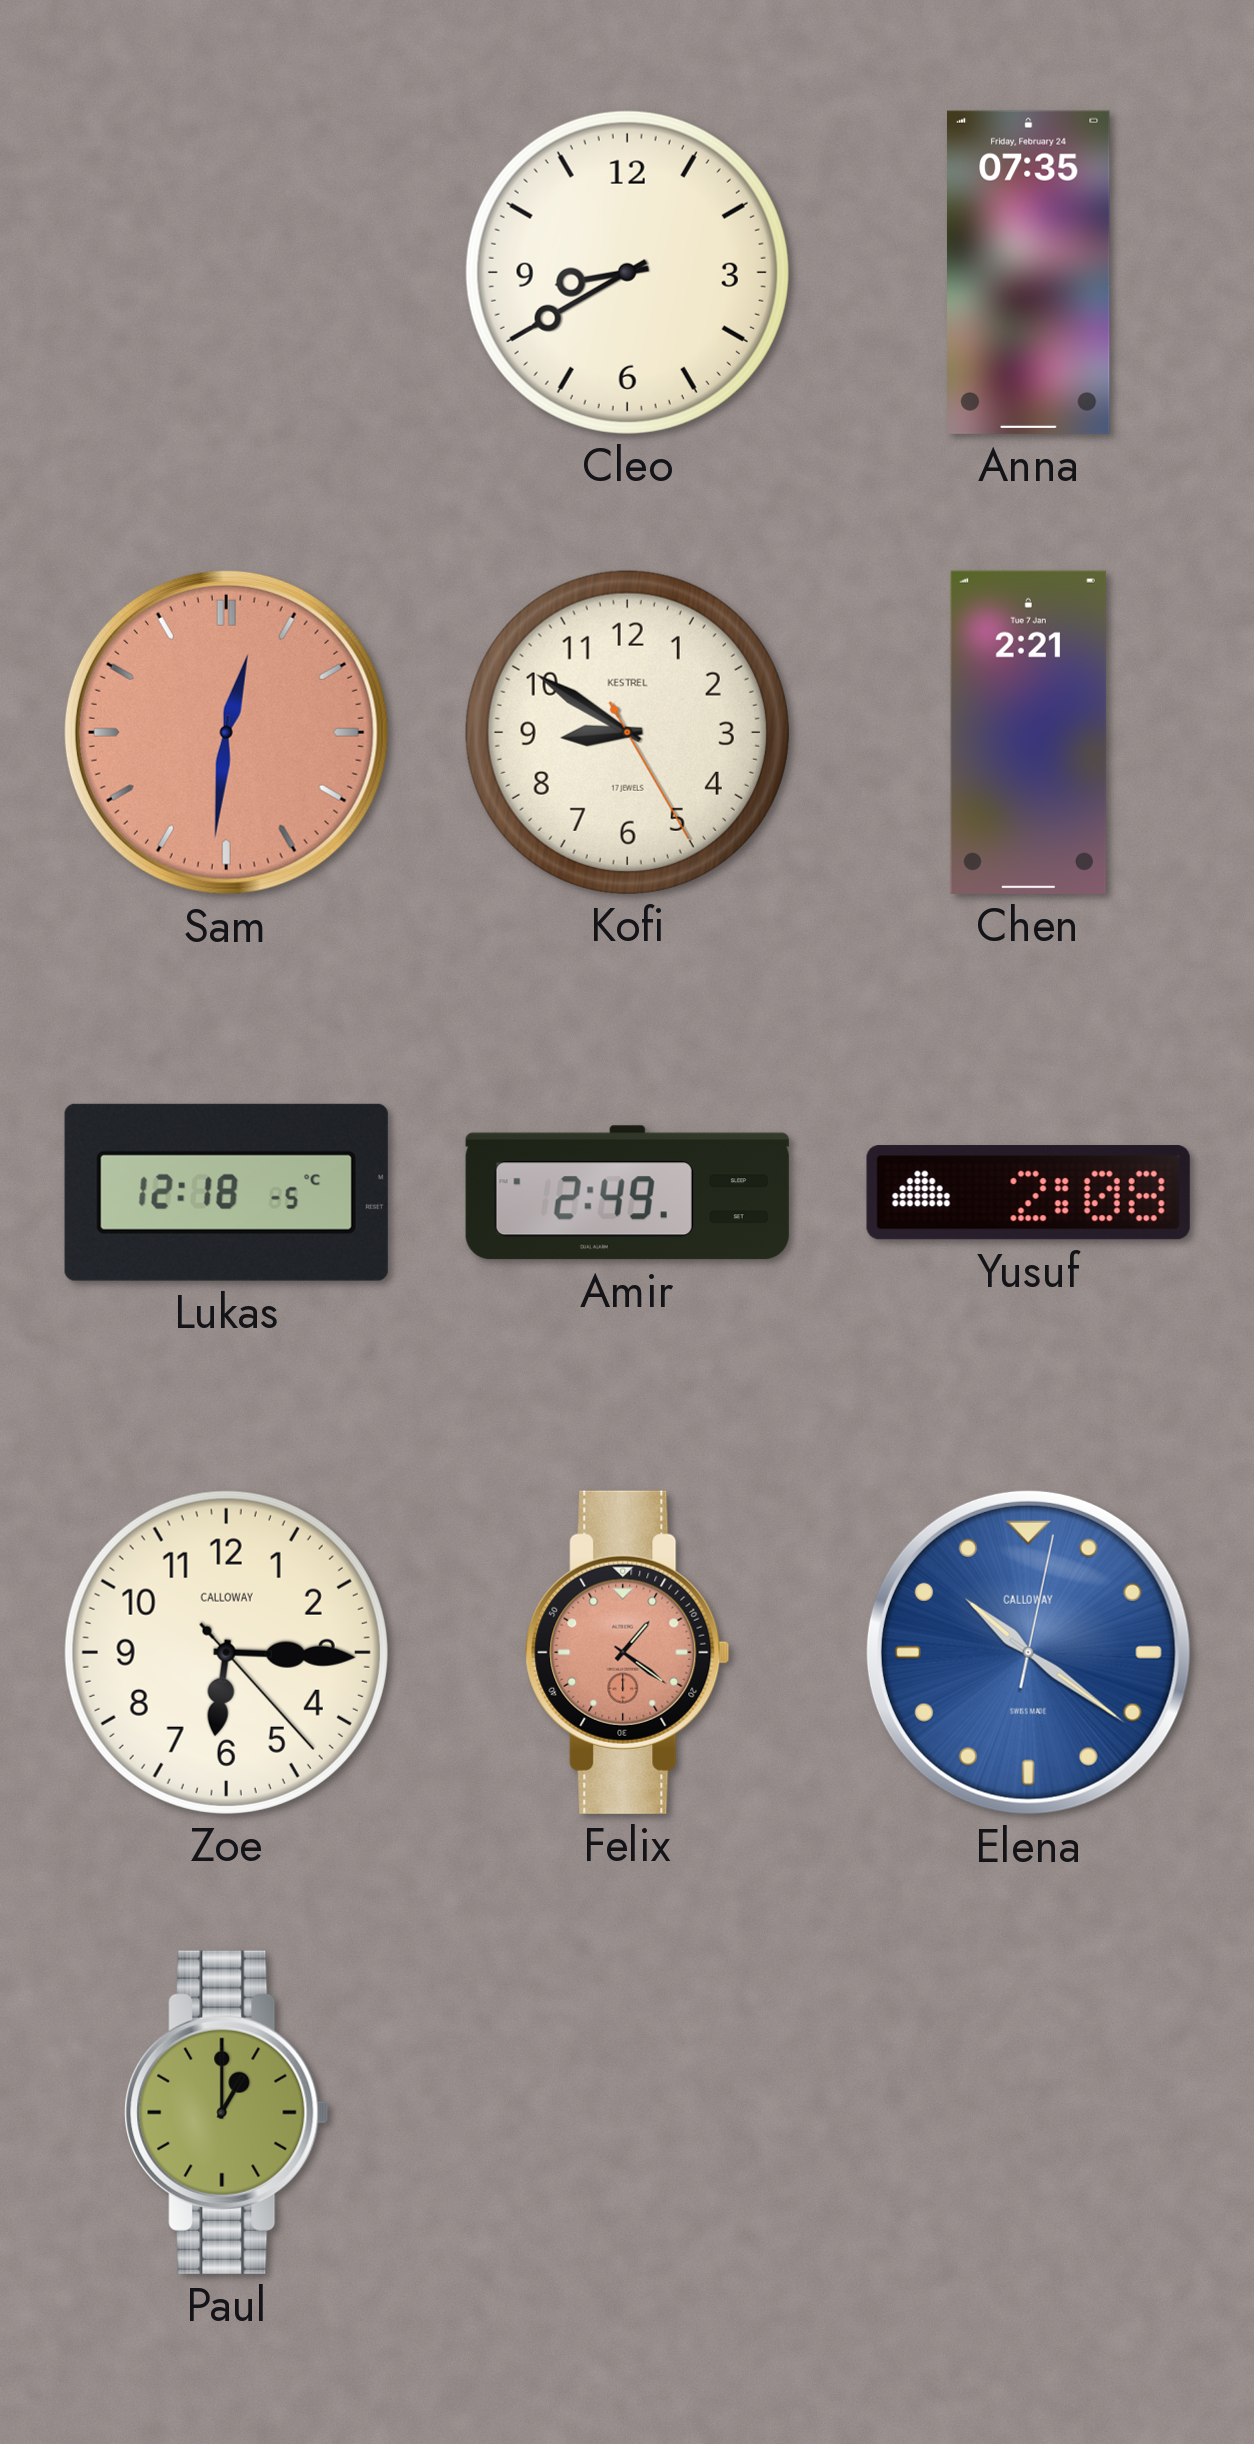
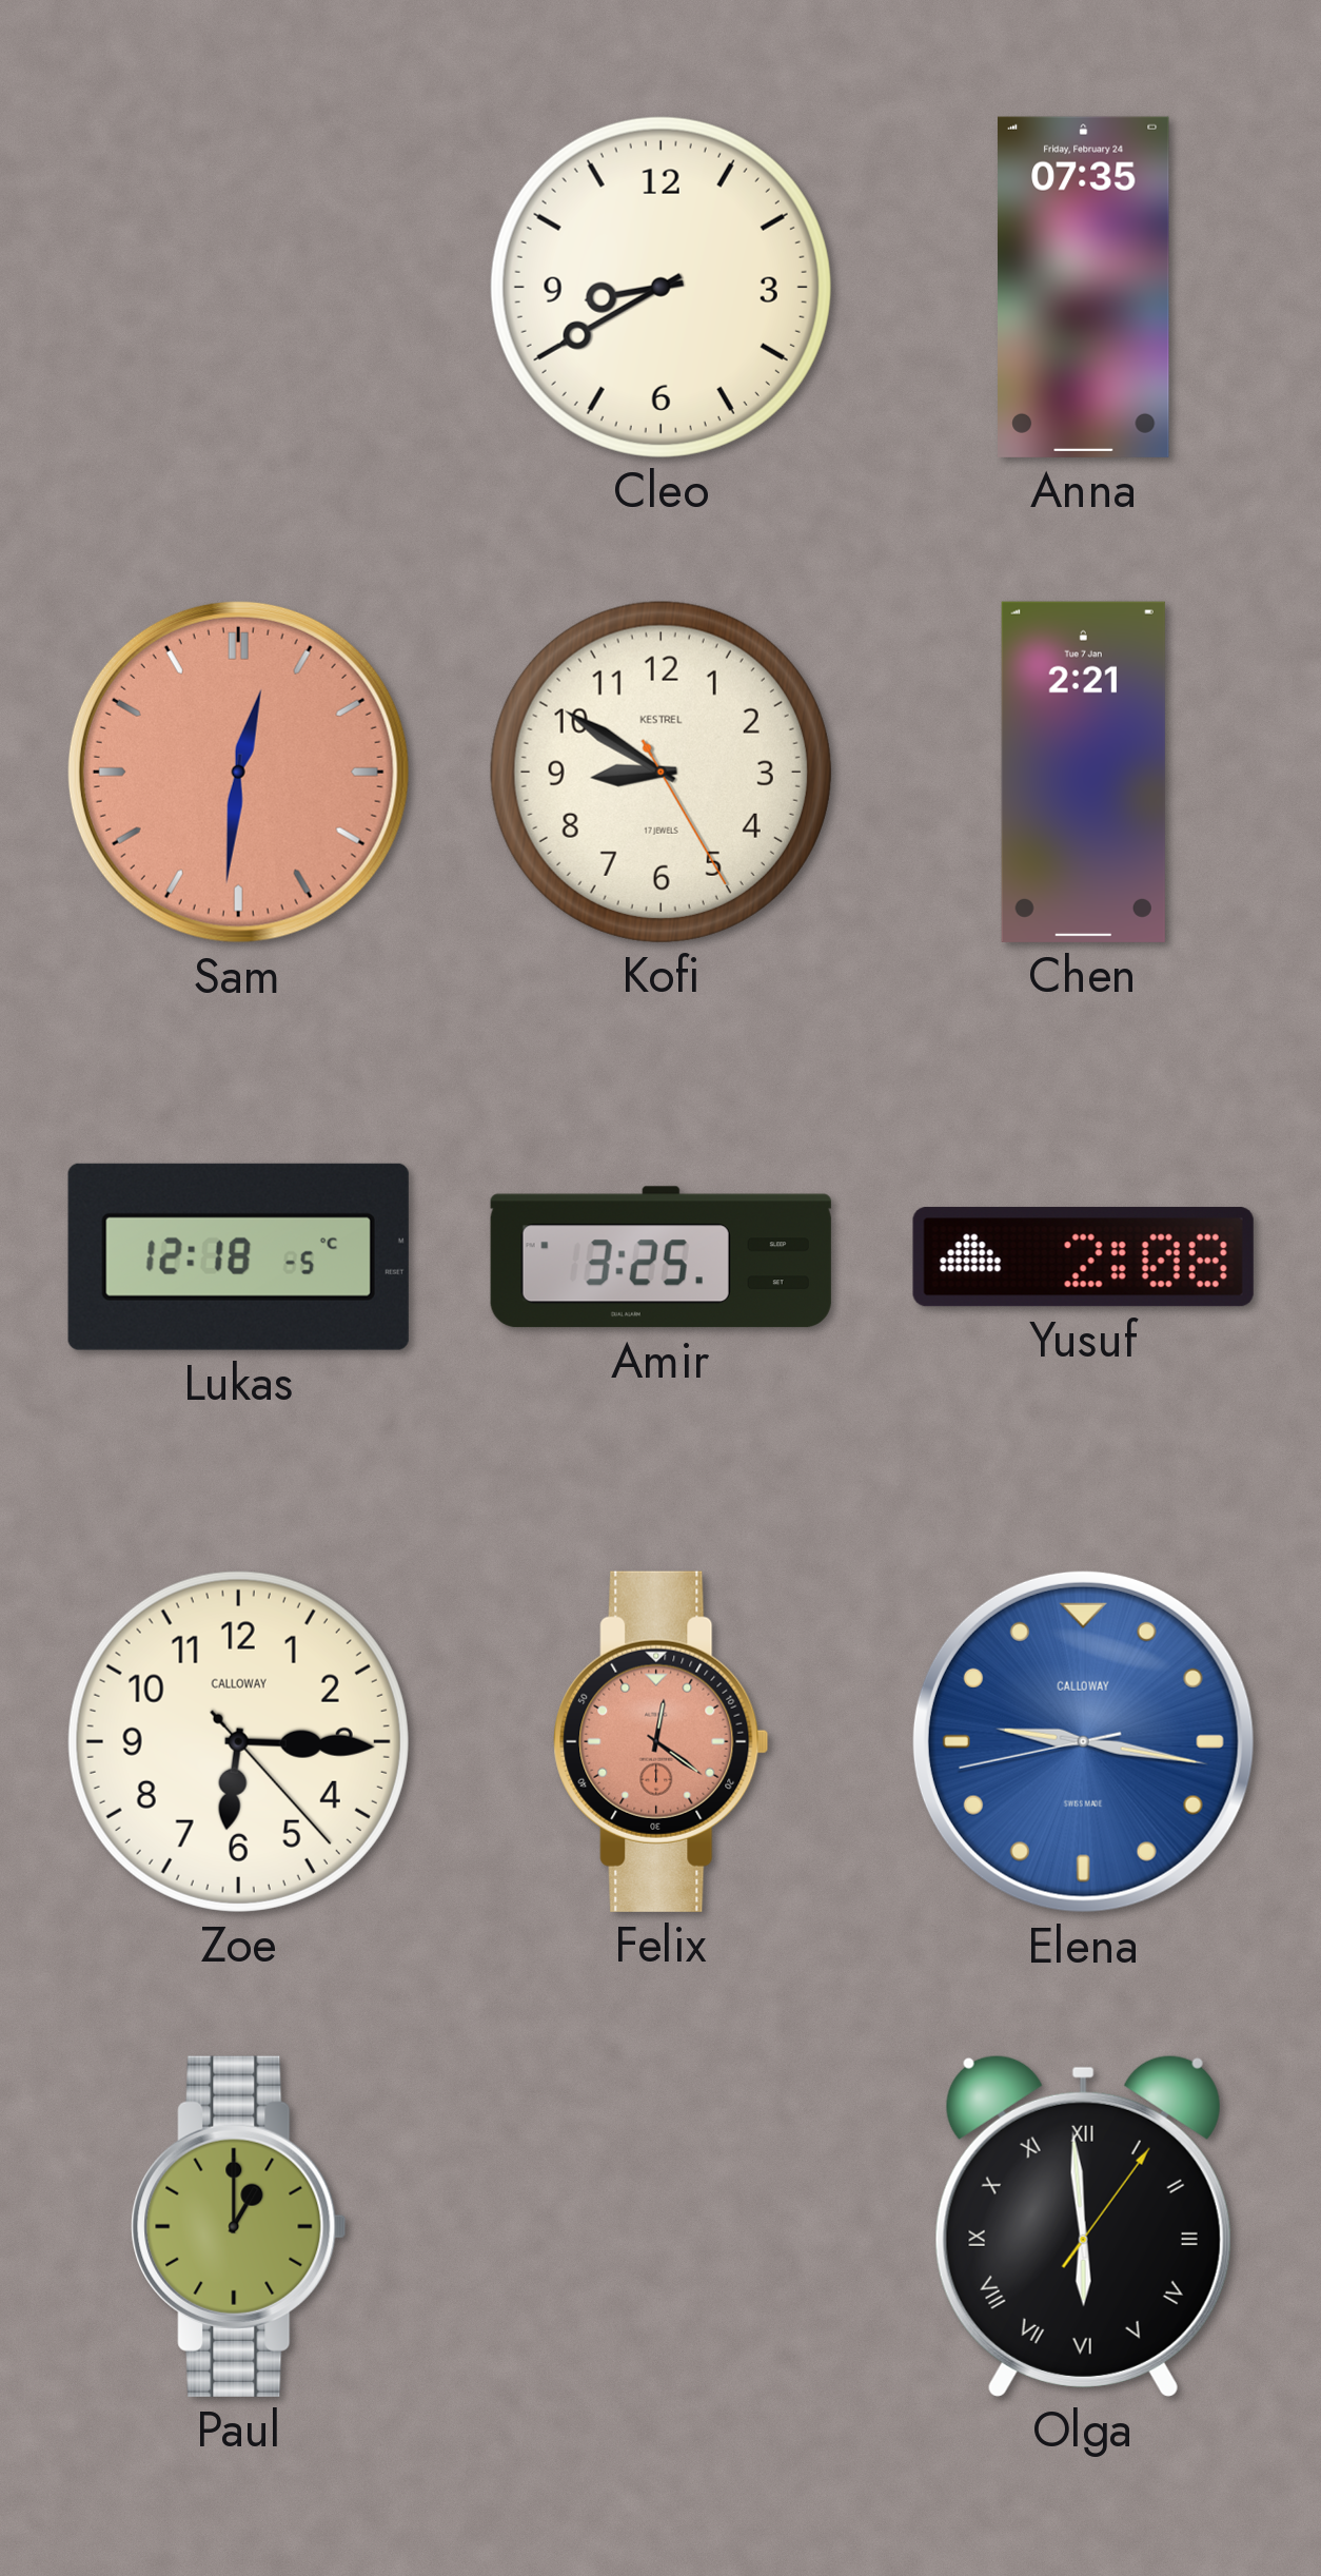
Amir: 2:49 -> 3:25
Felix: 1:21 -> 12:21
Elena: 10:21 -> 9:16
Olga: none -> 5:59
